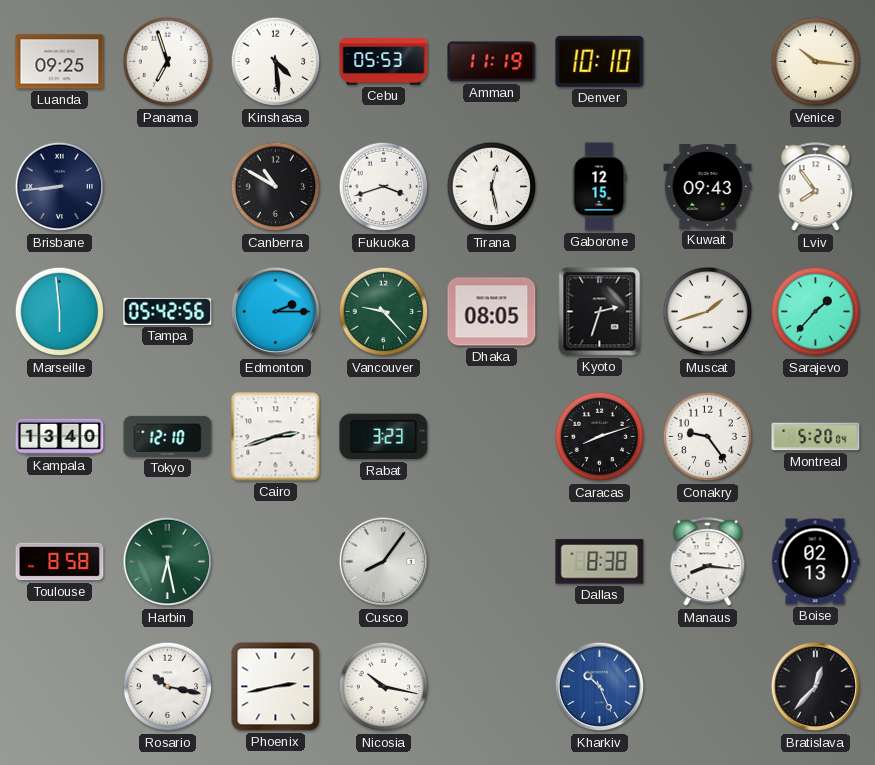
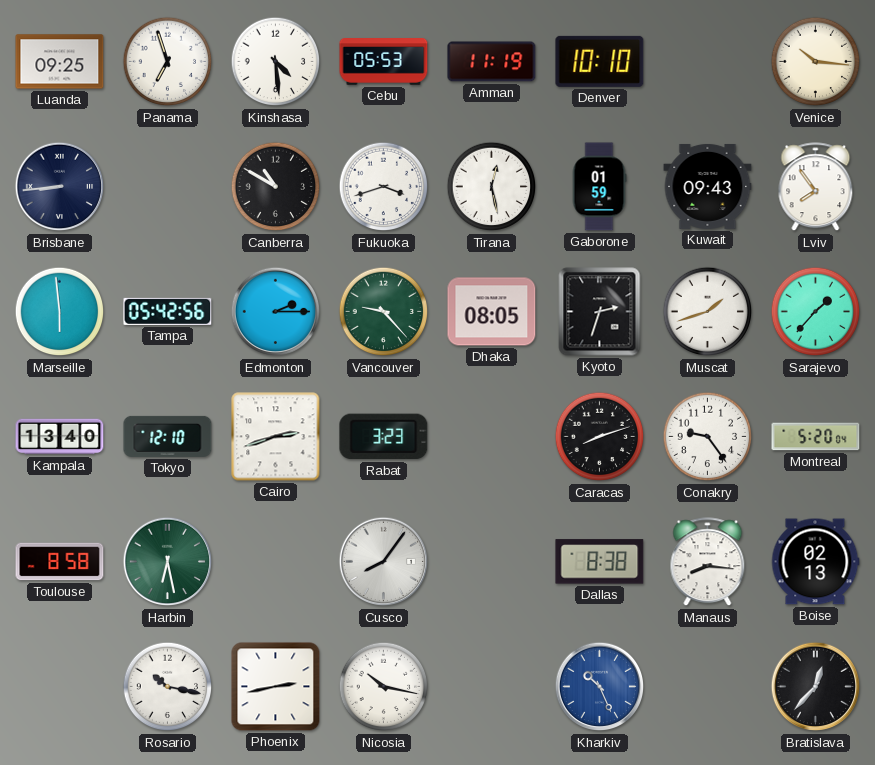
Gaborone: 12:15 -> 01:59
